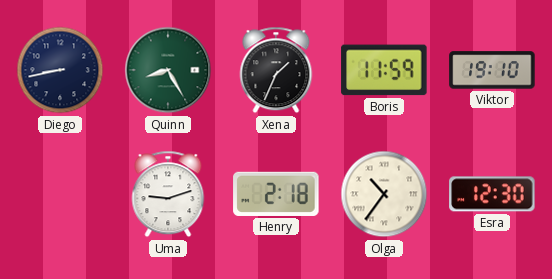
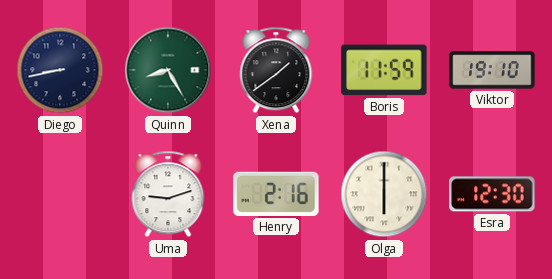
Xena: 1:34 -> 1:39
Henry: 2:18 -> 2:16
Olga: 10:36 -> 6:00
